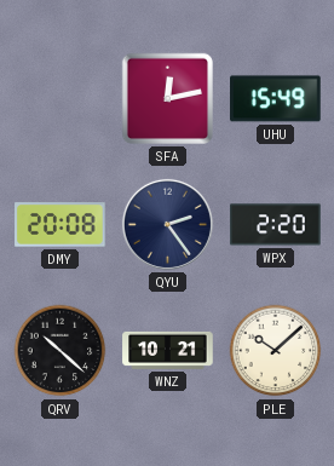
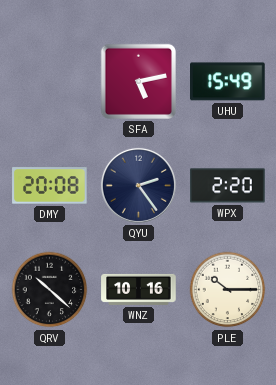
SFA: 12:13 -> 5:13
WNZ: 10:21 -> 10:16
PLE: 10:08 -> 10:15
